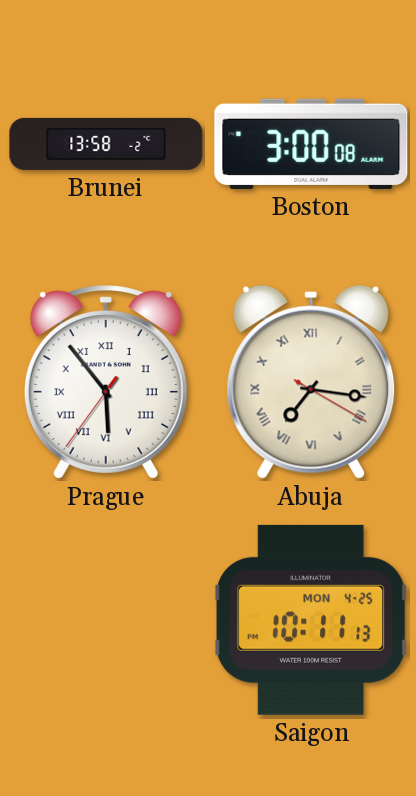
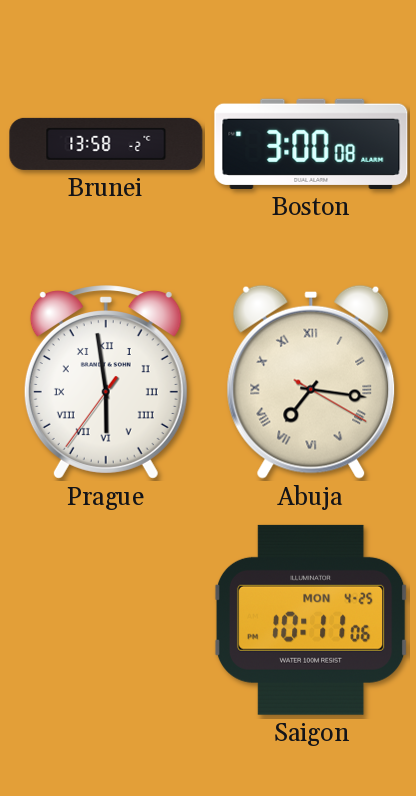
Prague: 5:53 -> 5:58
Saigon: 10:11:13 -> 10:11:06
